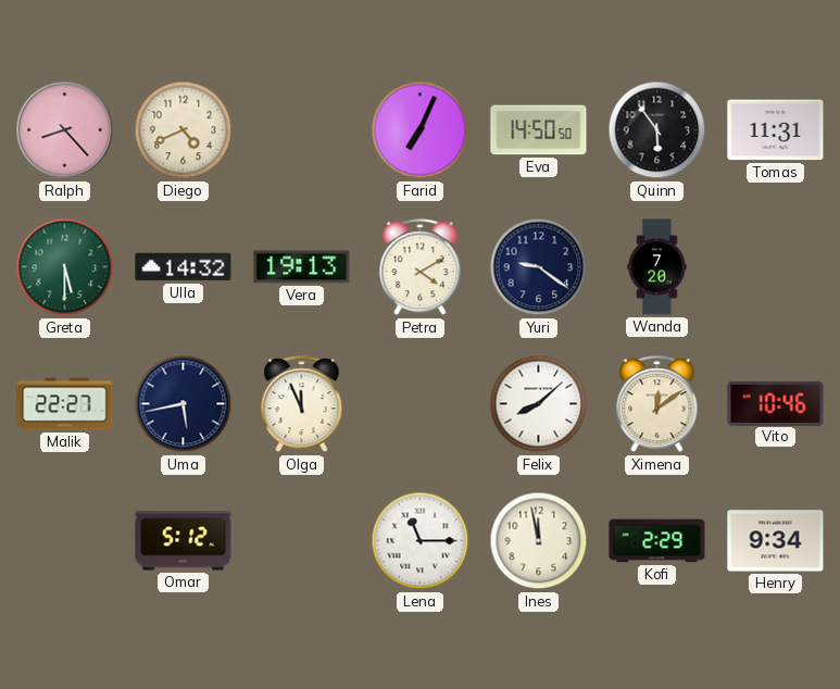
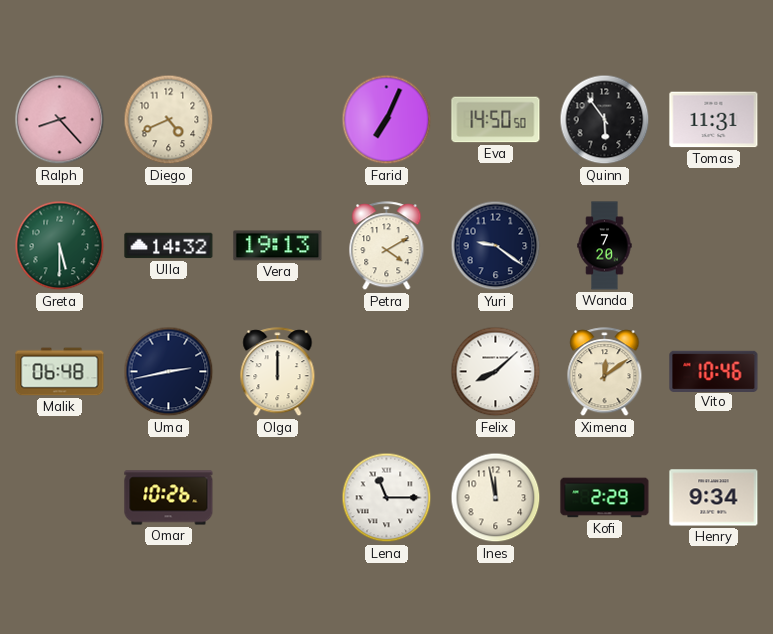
Malik: 22:27 -> 06:48
Uma: 5:43 -> 2:43
Olga: 11:56 -> 12:00
Omar: 5:12 -> 10:26
